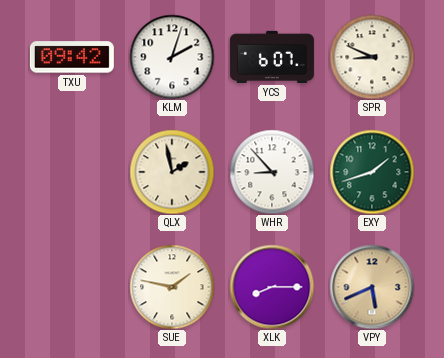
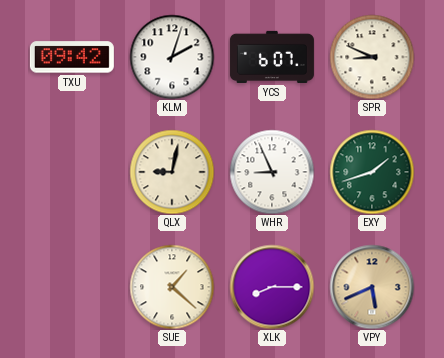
QLX: 1:58 -> 9:02
WHR: 8:53 -> 8:56
SUE: 1:47 -> 1:22
